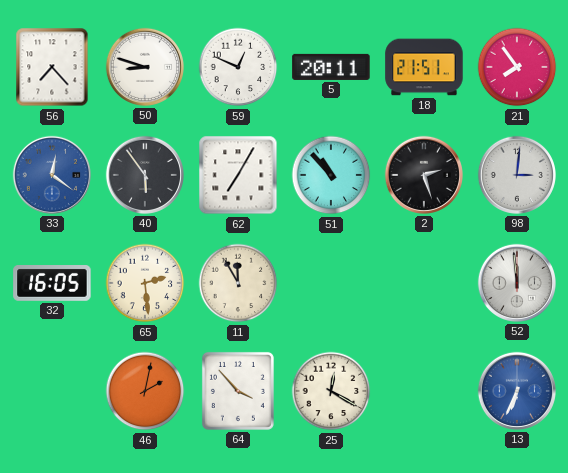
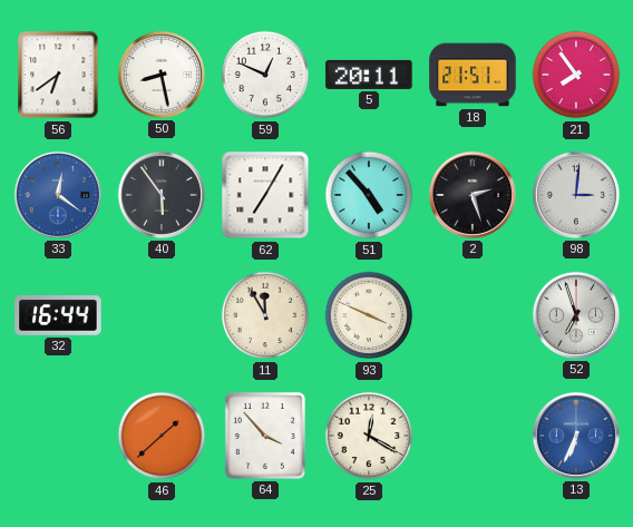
56: 7:23 -> 6:39
50: 8:48 -> 8:28
51: 10:53 -> 4:53
32: 16:05 -> 16:44
65: 2:29 -> none
93: none -> 3:49
52: 11:59 -> 6:57
46: 2:02 -> 1:38
